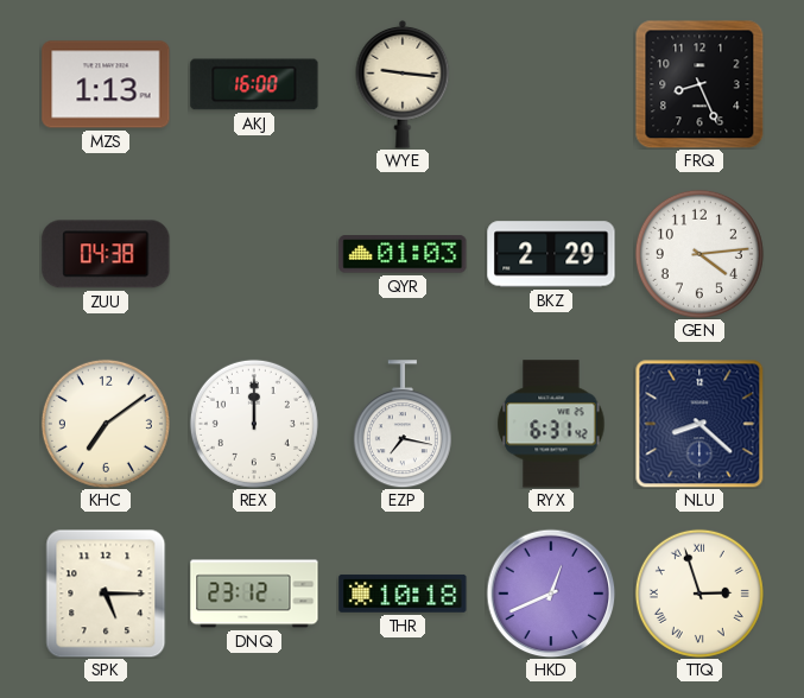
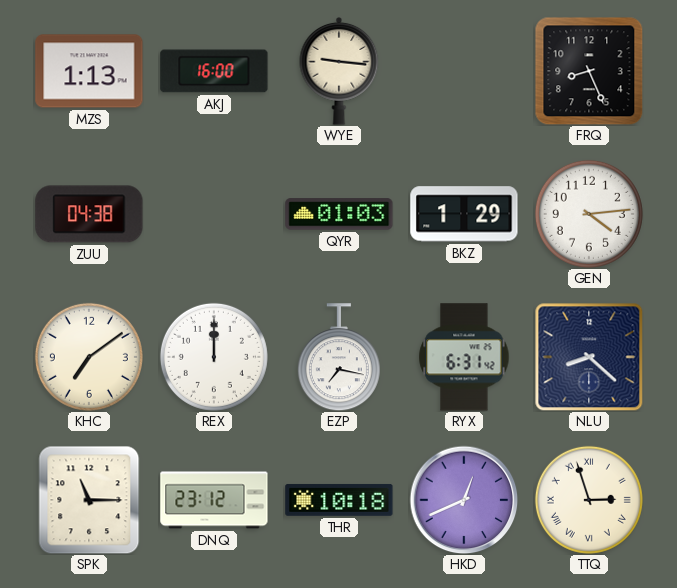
BKZ: 2:29 -> 1:29
SPK: 5:15 -> 11:15
